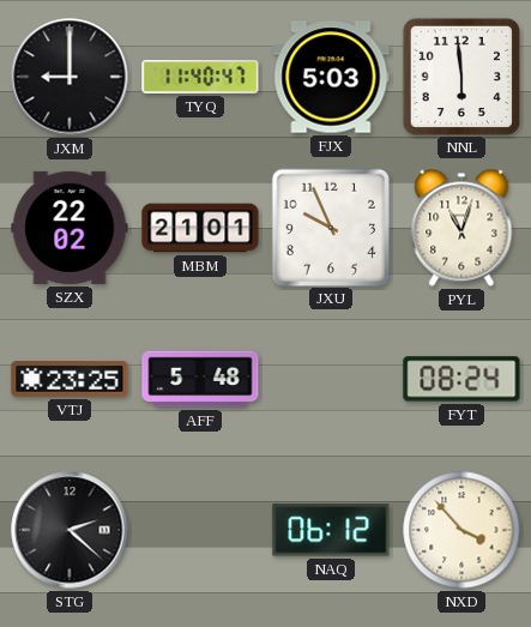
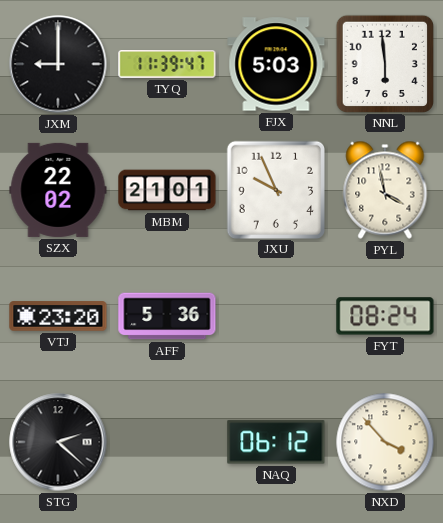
TYQ: 11:40 -> 11:39
PYL: 11:03 -> 3:58
VTJ: 23:25 -> 23:20
AFF: 5:48 -> 5:36
